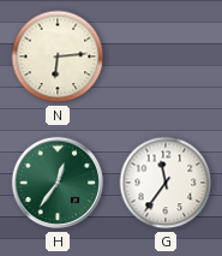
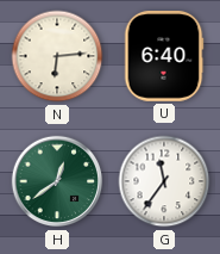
U: none -> 6:40
H: 12:36 -> 12:39
